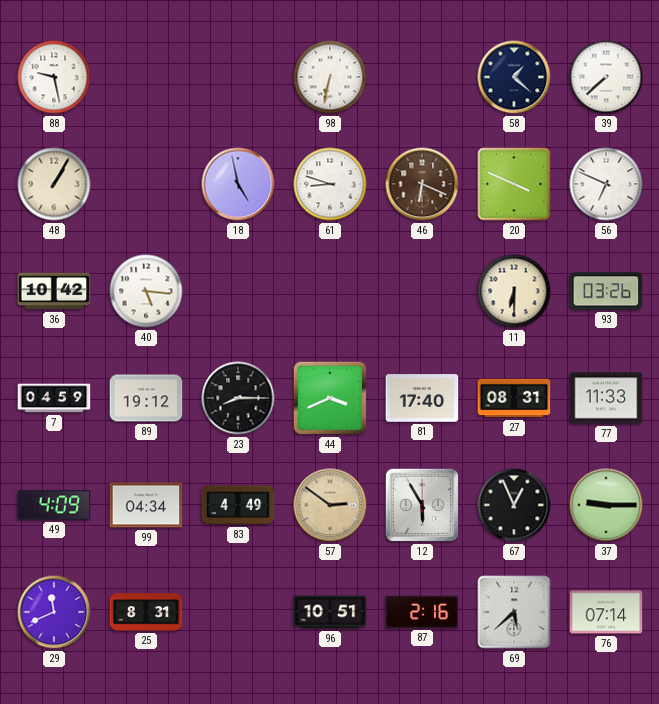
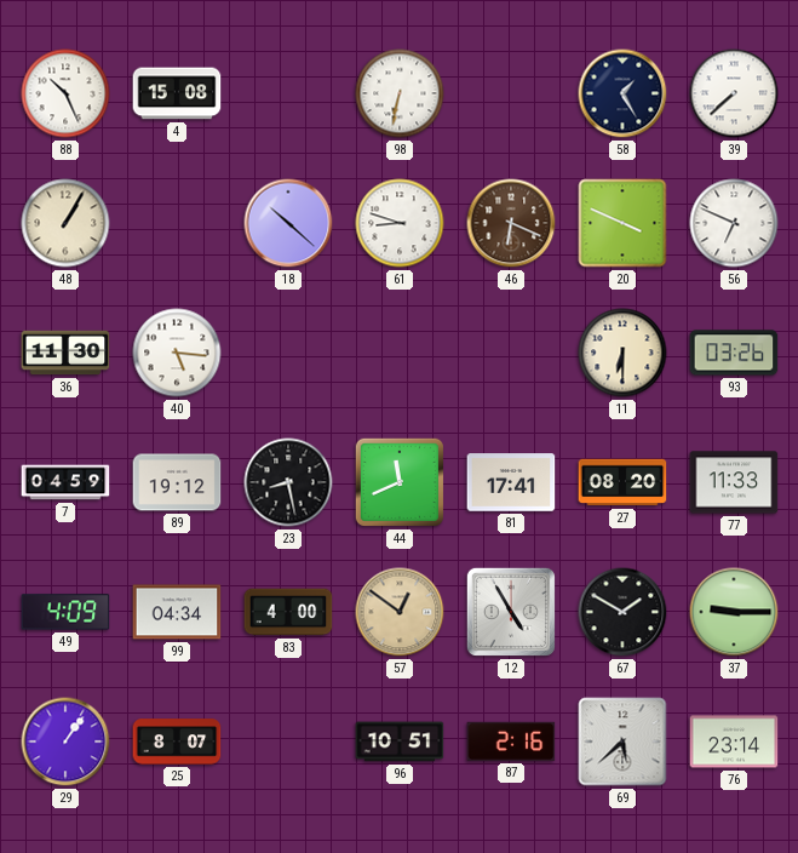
88: 9:28 -> 10:26
4: none -> 15:08
58: 1:22 -> 1:25
18: 4:58 -> 10:22
36: 10:42 -> 11:30
23: 8:15 -> 8:28
44: 3:41 -> 11:41
81: 17:40 -> 17:41
27: 08:31 -> 08:20
83: 4:49 -> 4:00
57: 2:51 -> 12:51
12: 5:55 -> 4:55
67: 12:56 -> 1:50
29: 11:41 -> 1:06
25: 8:31 -> 8:07
76: 07:14 -> 23:14
